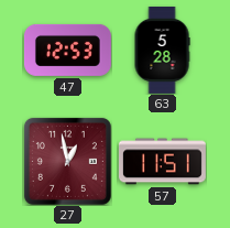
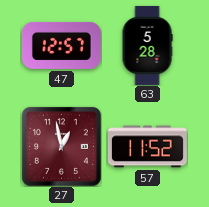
47: 12:53 -> 12:57
57: 11:51 -> 11:52
